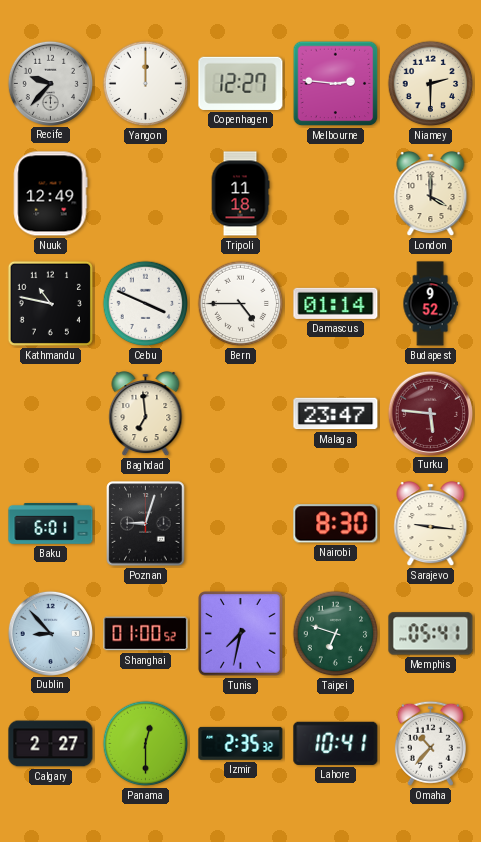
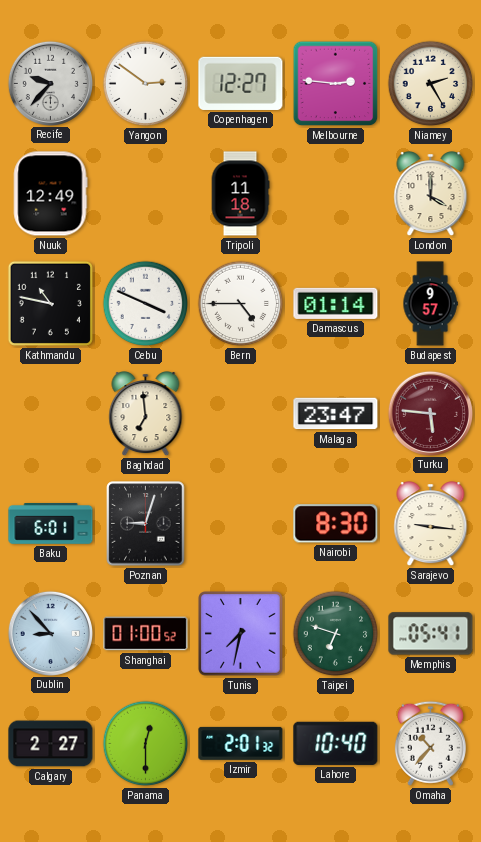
Yangon: 12:00 -> 2:51
Niamey: 2:30 -> 2:25
Budapest: 9:52 -> 9:57
Izmir: 2:35 -> 2:01
Lahore: 10:41 -> 10:40
